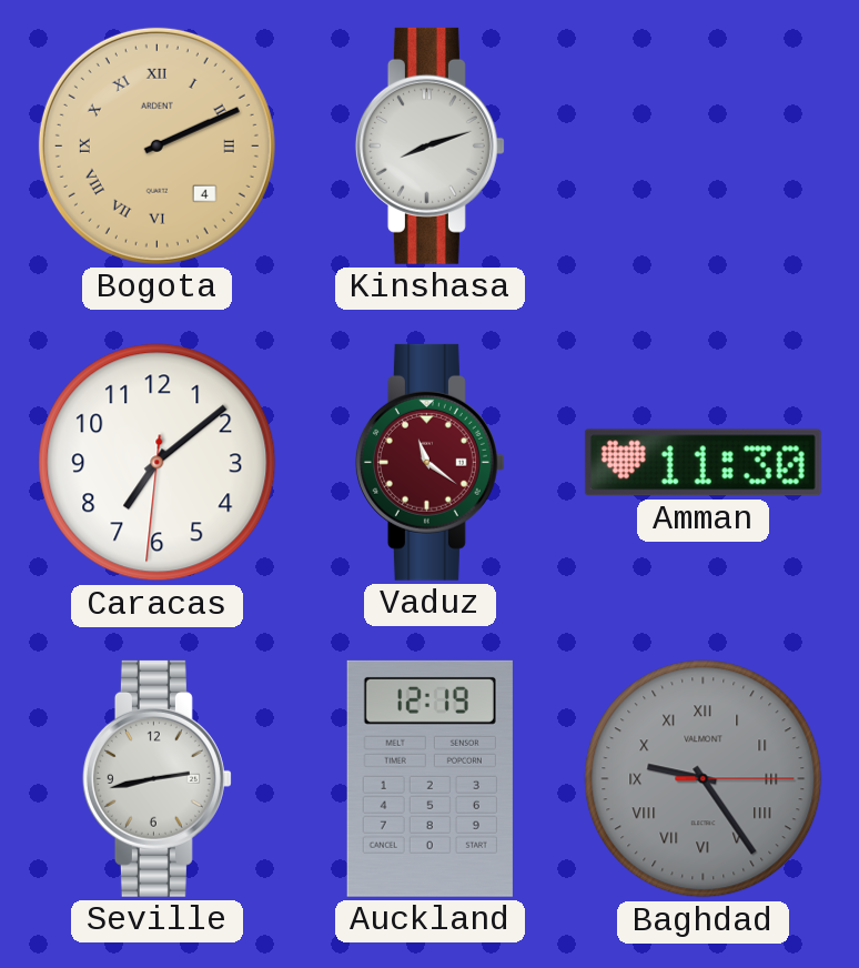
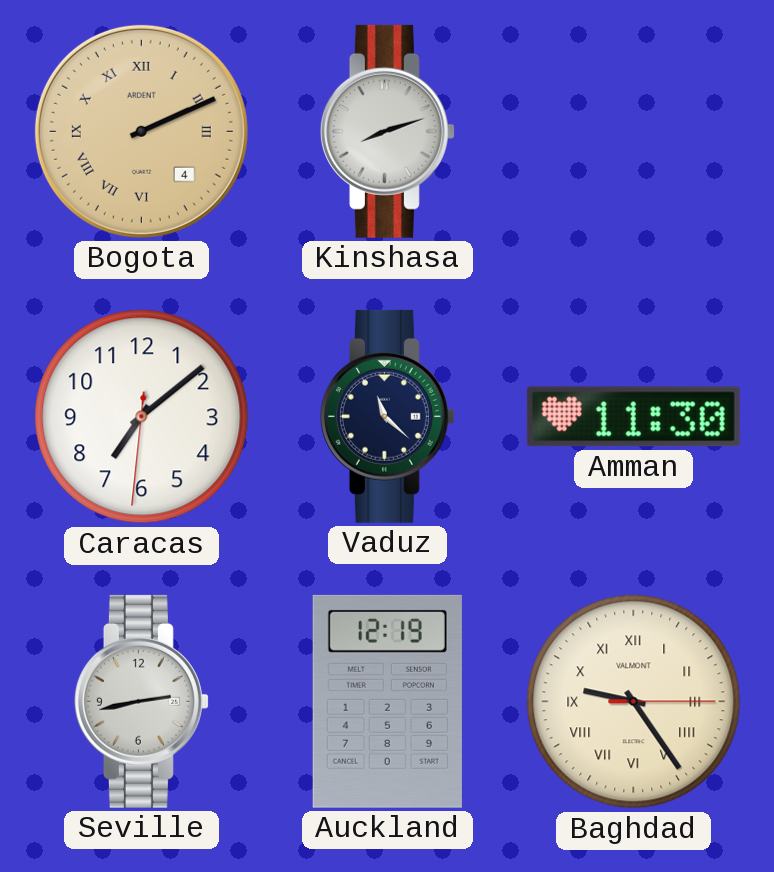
Vaduz: 11:21 -> 11:22
Vaduz dial: burgundy -> navy
Baghdad dial: grey -> cream
